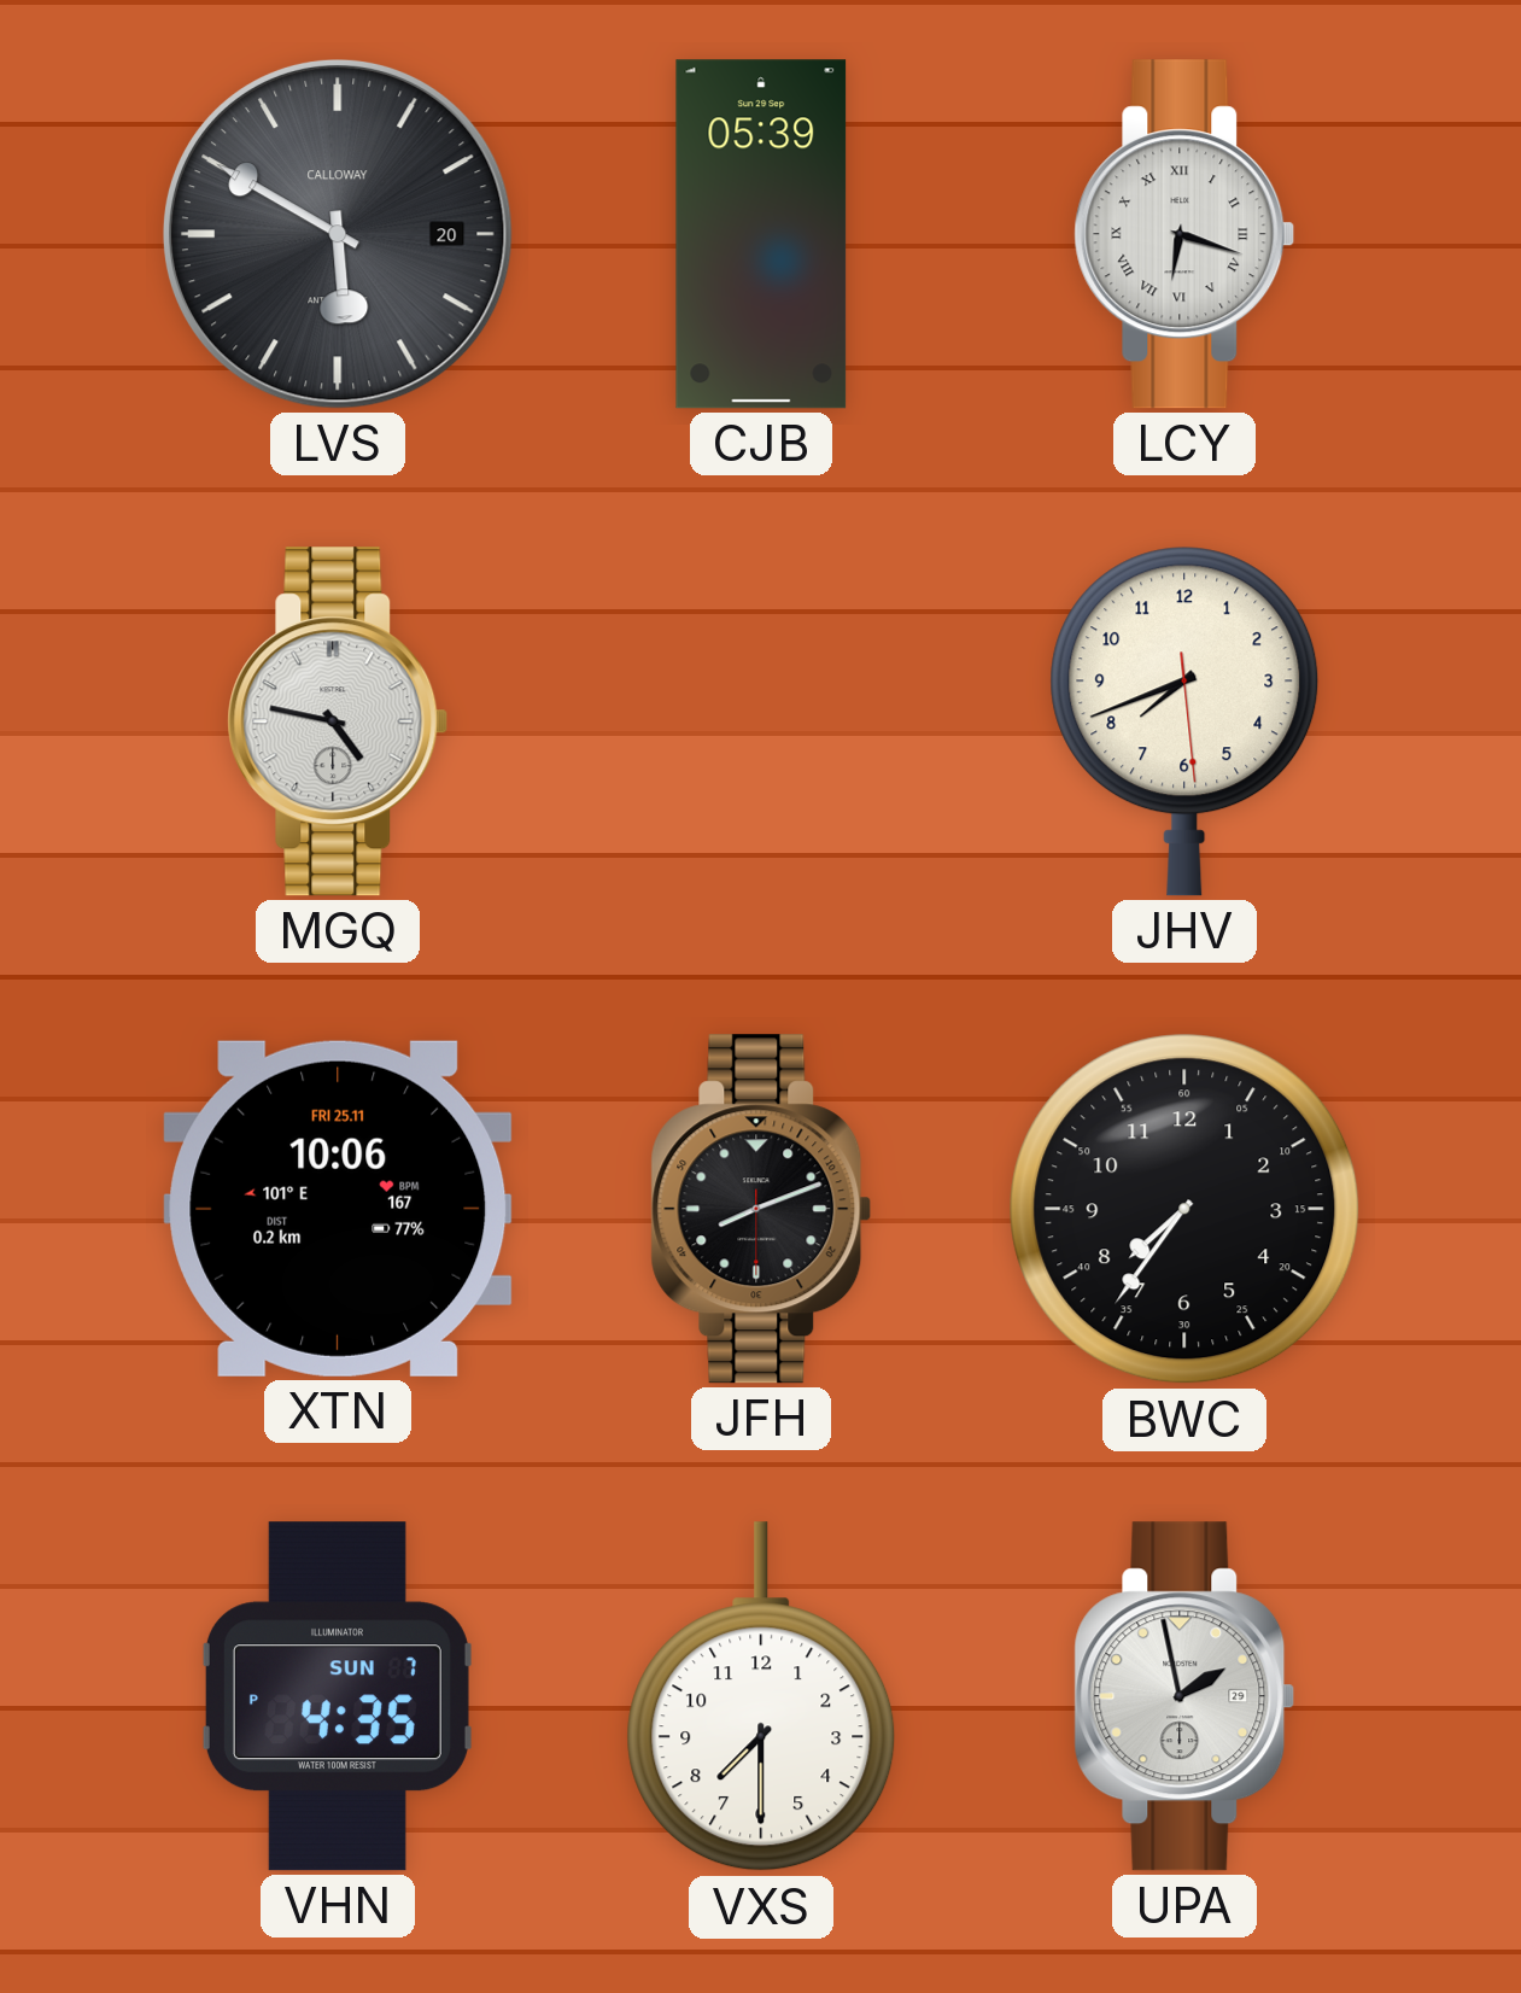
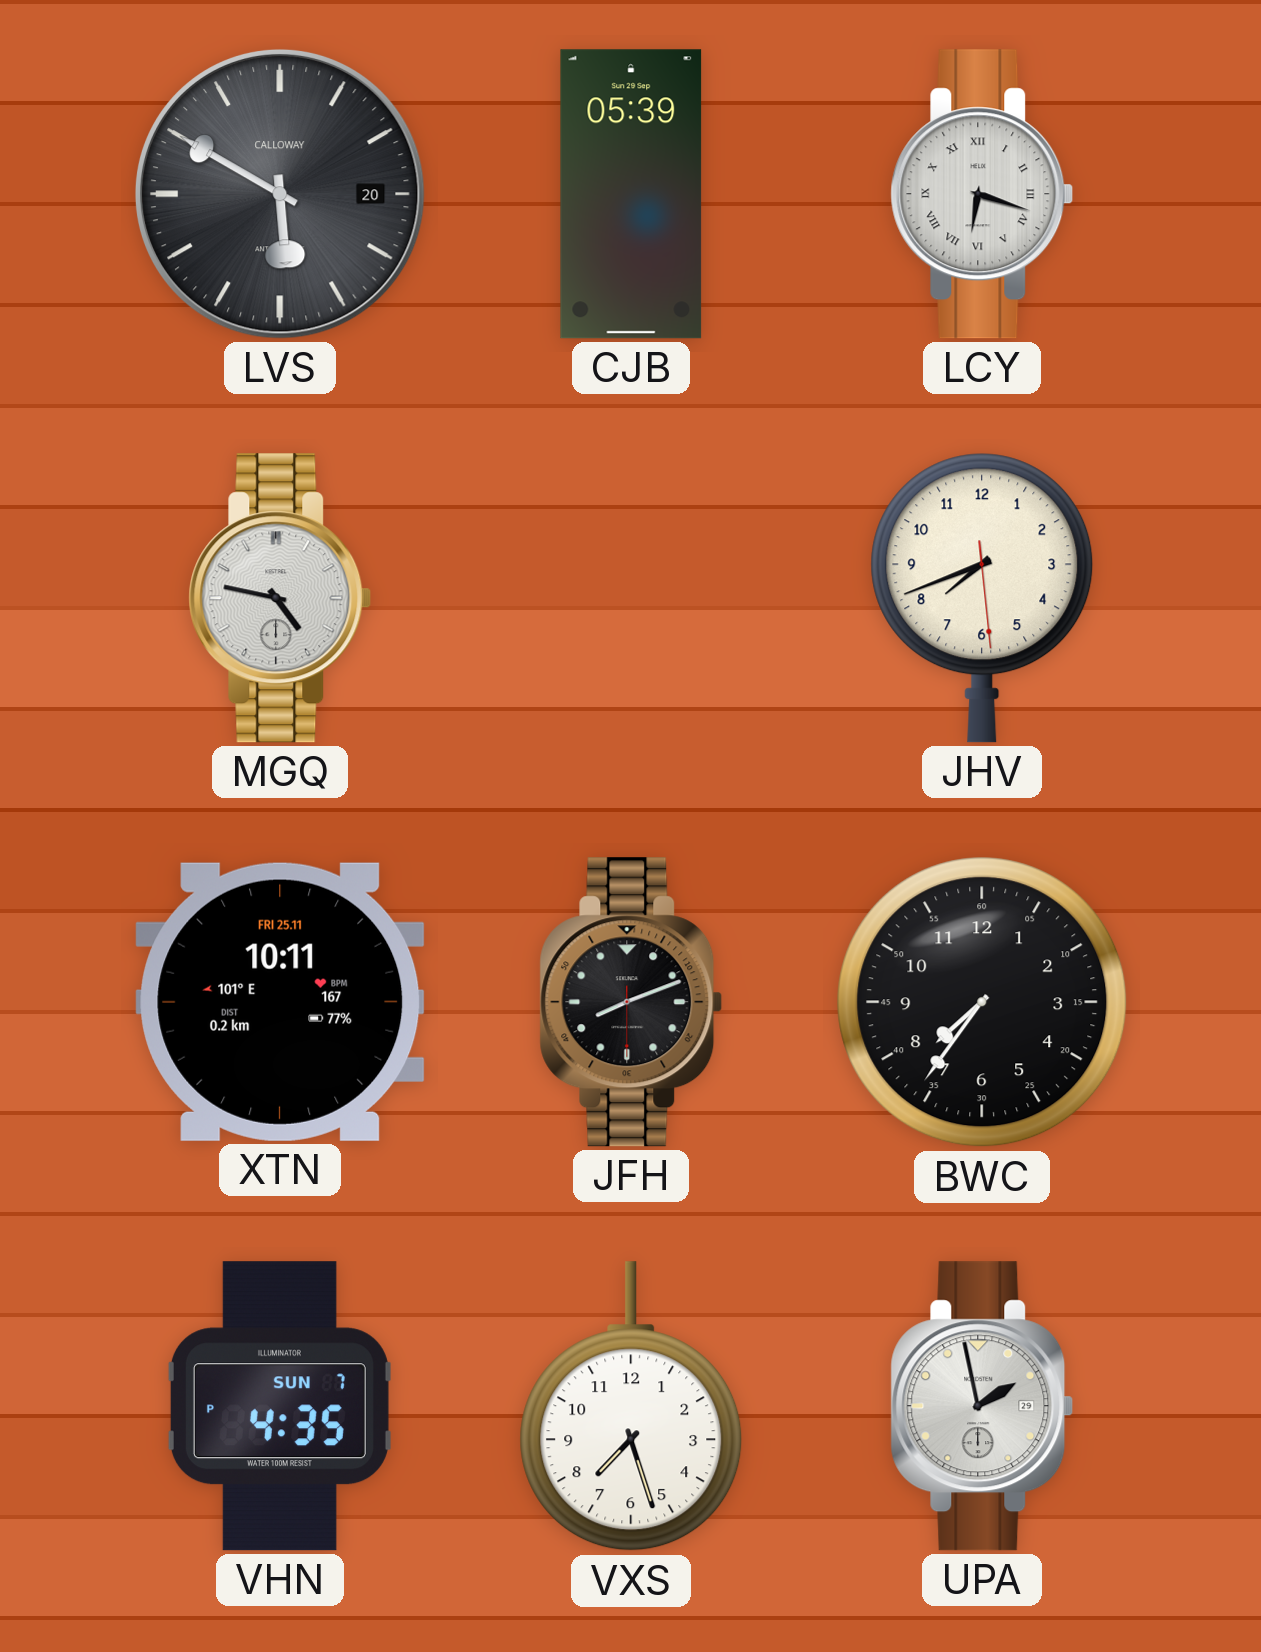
XTN: 10:06 -> 10:11
VXS: 7:30 -> 7:27
